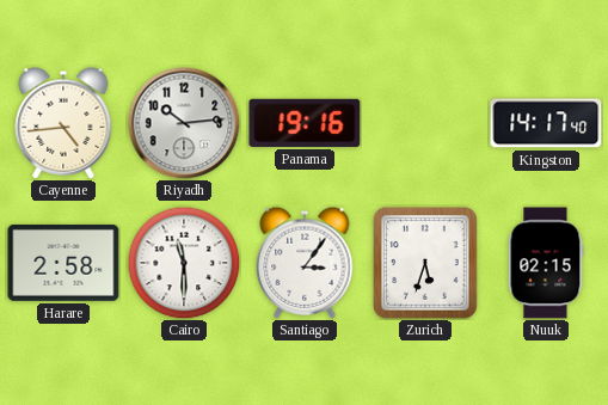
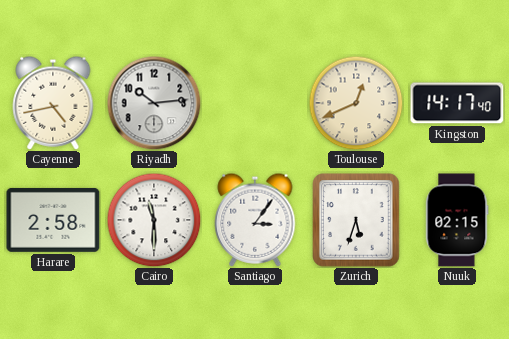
Cayenne: 4:44 -> 4:43
Panama: 19:16 -> none
Toulouse: none -> 12:41
